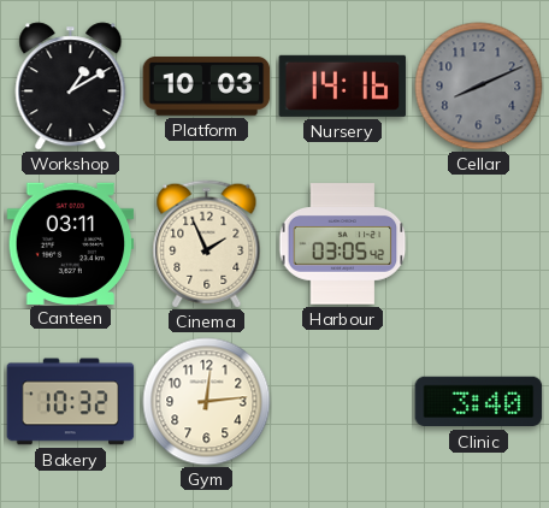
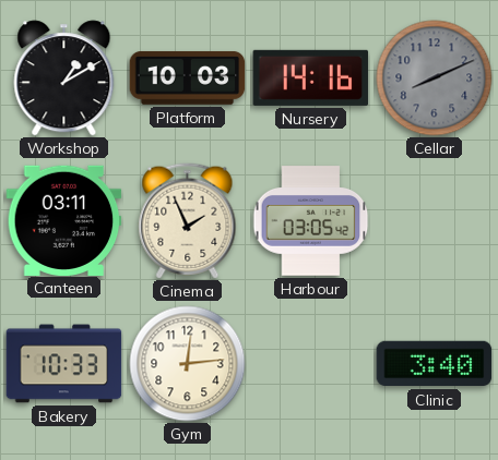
Bakery: 10:32 -> 10:33
